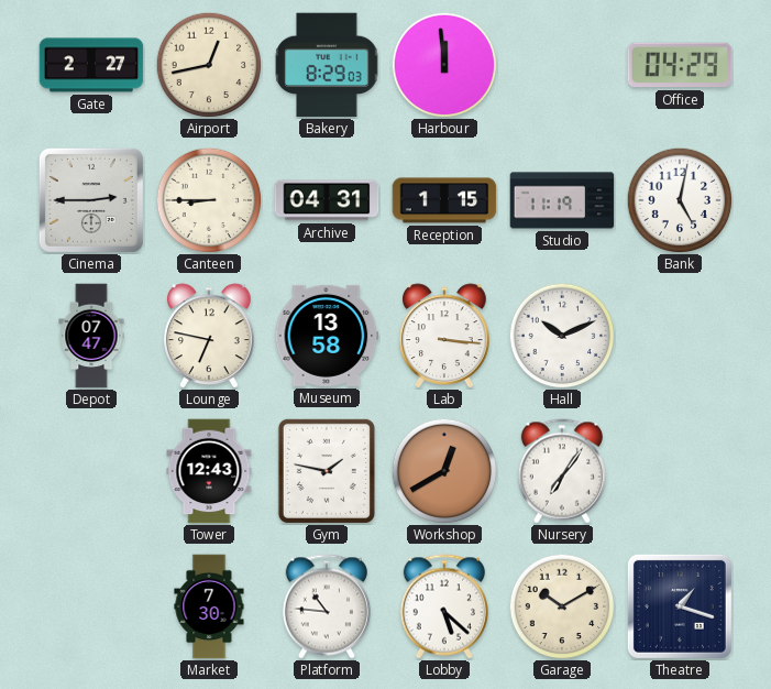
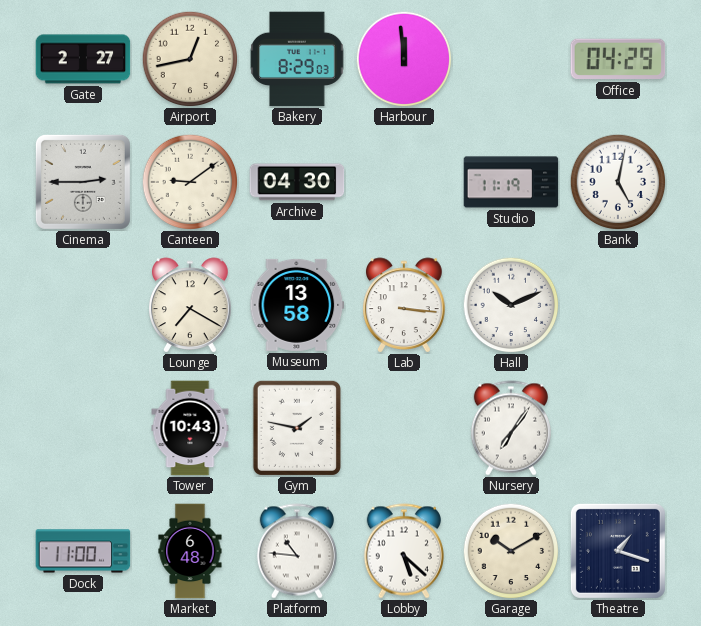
Canteen: 8:45 -> 9:09
Archive: 04:31 -> 04:30
Reception: 1:15 -> none
Depot: 07:47 -> none
Lounge: 6:47 -> 7:20
Tower: 12:43 -> 10:43
Workshop: 12:40 -> none
Dock: none -> 11:00
Market: 7:30 -> 6:48
